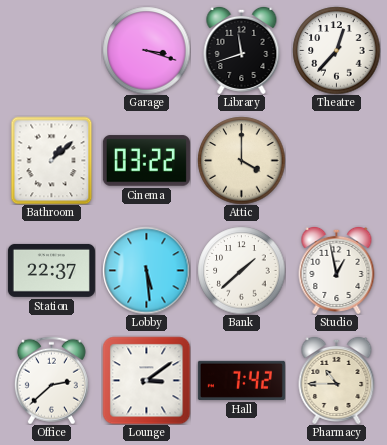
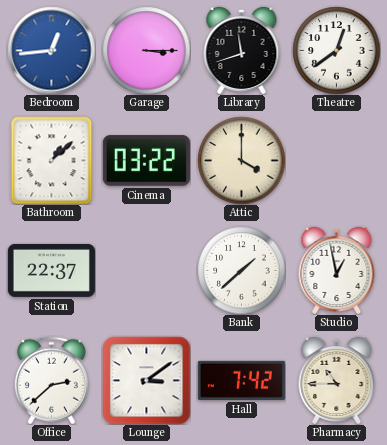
Bedroom: none -> 12:44
Garage: 3:18 -> 3:15
Theatre: 12:37 -> 12:39
Lobby: 5:29 -> none
